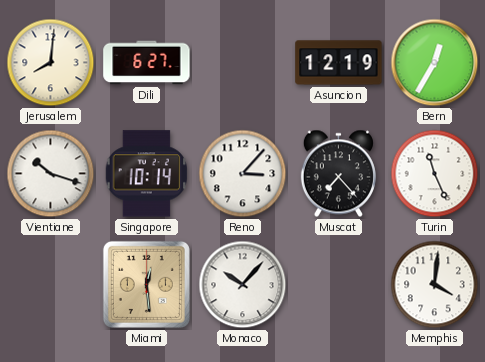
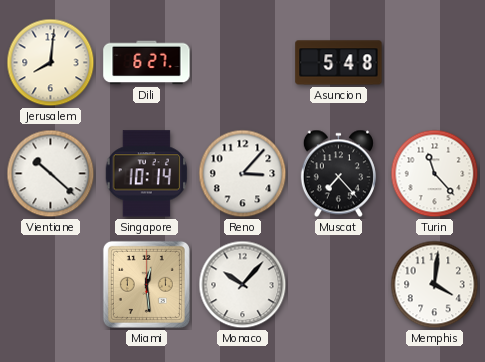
Asuncion: 12:19 -> 5:48
Bern: 12:35 -> none
Vientiane: 10:18 -> 10:22
Turin: 11:26 -> 11:23
